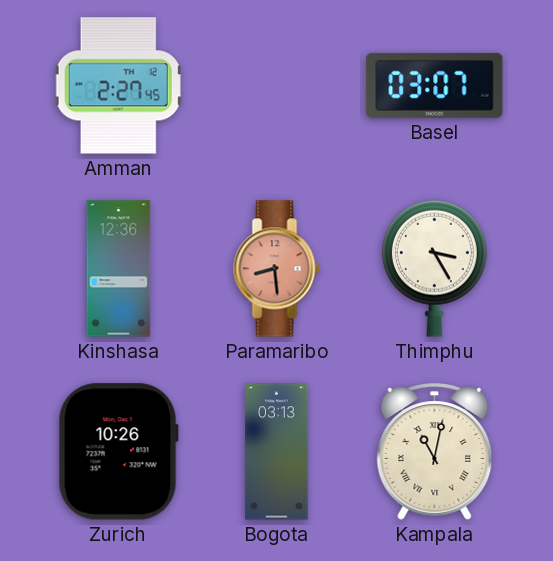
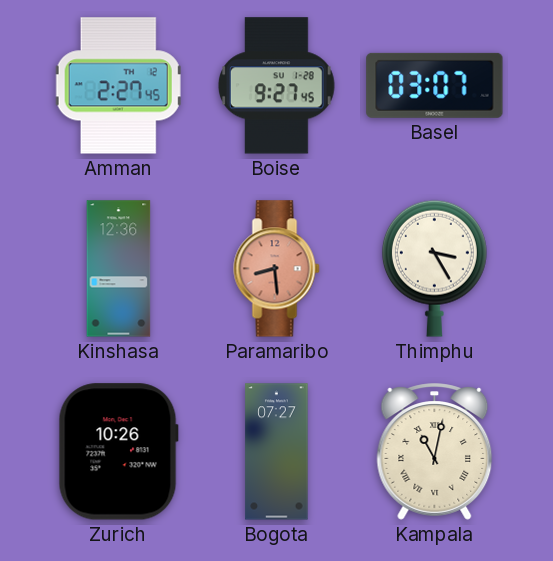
Boise: none -> 9:27
Bogota: 03:13 -> 07:27
